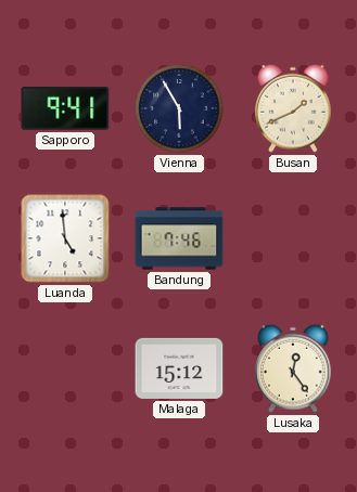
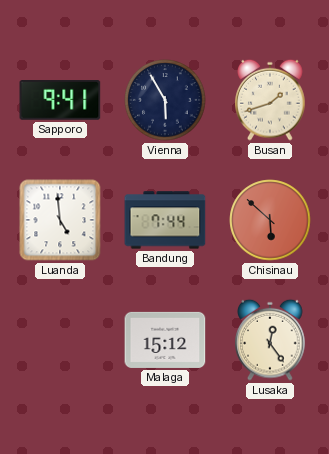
Busan: 1:41 -> 1:42
Bandung: 7:46 -> 7:44
Chisinau: none -> 5:52
